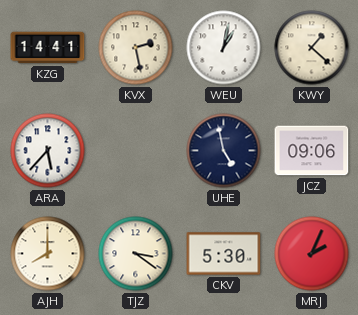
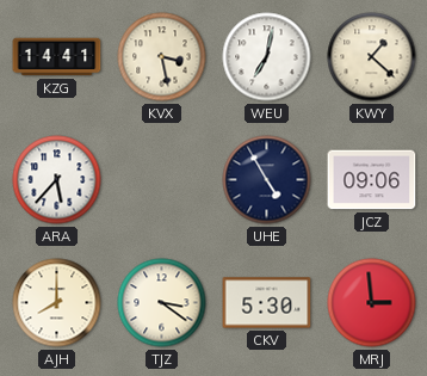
KVX: 2:28 -> 3:28
WEU: 1:02 -> 7:02
UHE: 4:58 -> 4:55
MRJ: 2:04 -> 2:59
